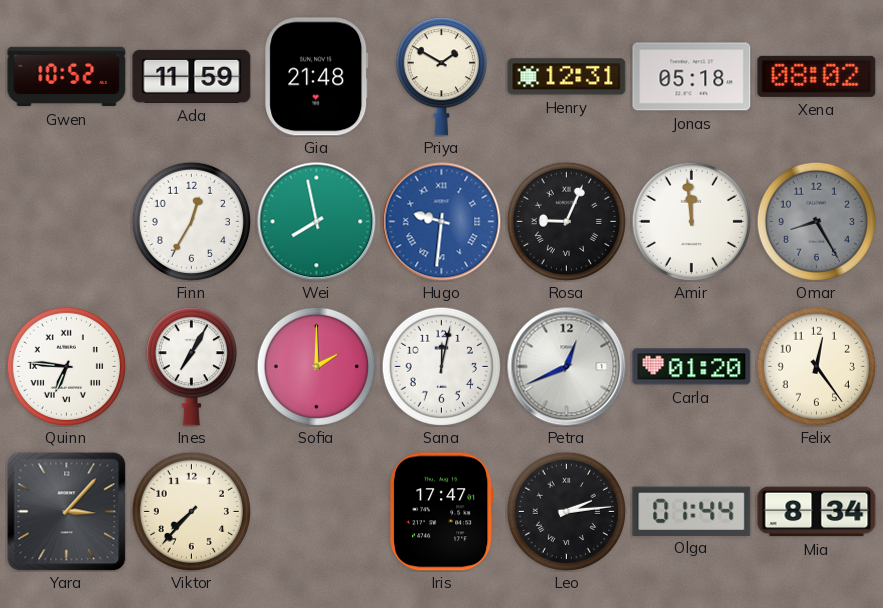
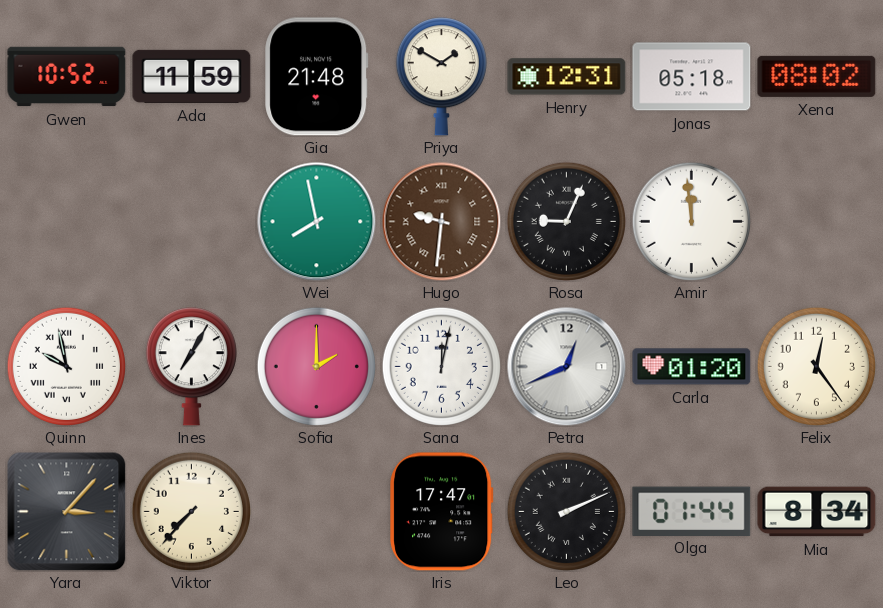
Finn: 12:35 -> none
Hugo dial: blue -> brown
Omar: 8:25 -> none
Quinn: 6:46 -> 9:58
Leo: 2:14 -> 2:11
